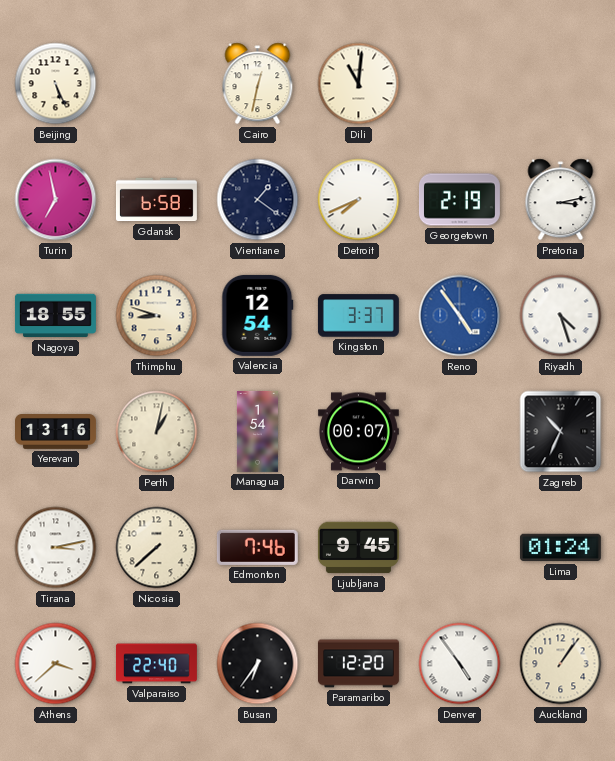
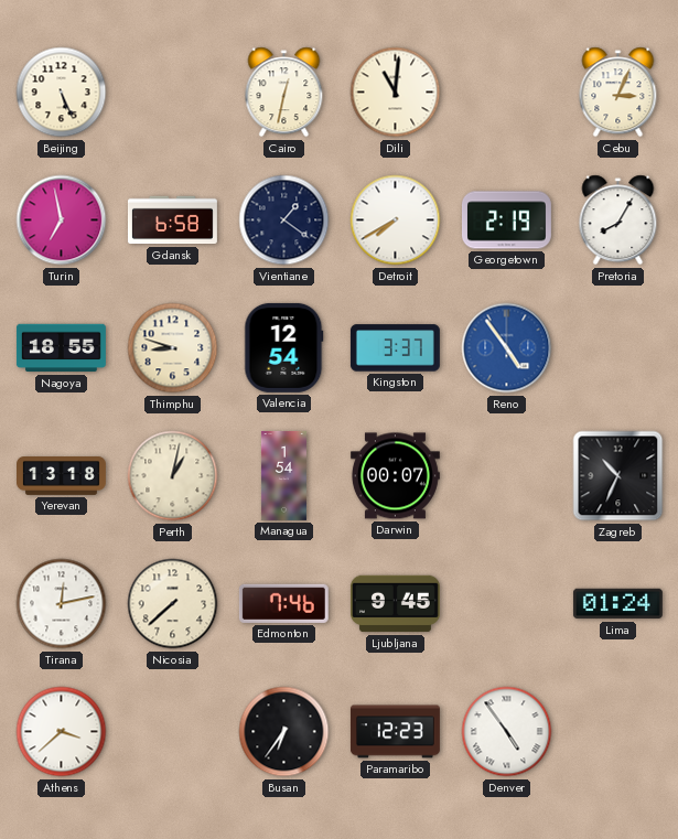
Cebu: none -> 3:04
Detroit: 7:41 -> 7:40
Pretoria: 3:13 -> 8:05
Riyadh: 4:27 -> none
Yerevan: 13:16 -> 13:18
Tirana: 3:13 -> 12:13
Valparaiso: 22:40 -> none
Paramaribo: 12:20 -> 12:23
Auckland: 1:06 -> none
